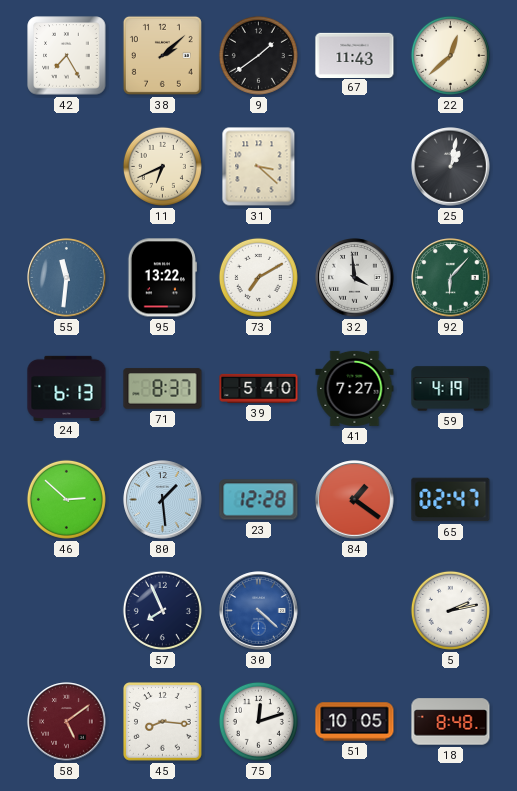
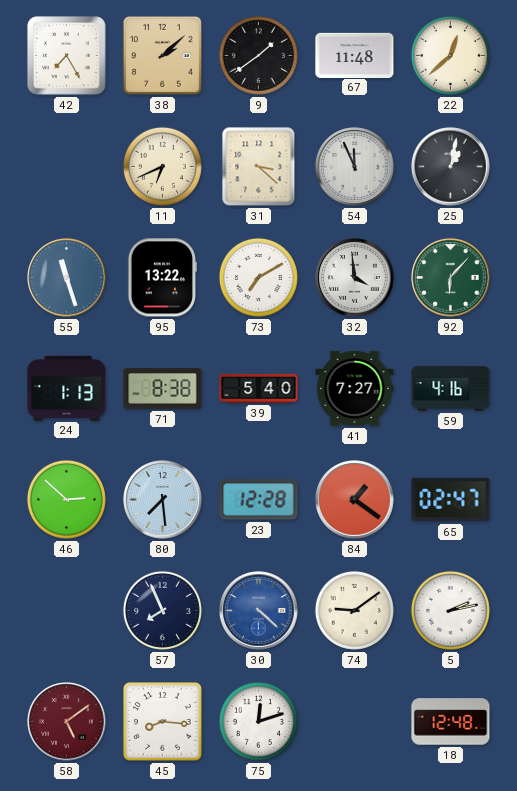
67: 11:43 -> 11:48
54: none -> 11:56
55: 11:31 -> 11:27
24: 6:13 -> 1:13
71: 8:37 -> 8:38
59: 4:19 -> 4:16
80: 1:29 -> 7:29
74: none -> 9:09
51: 10:05 -> none
18: 8:48 -> 12:48
